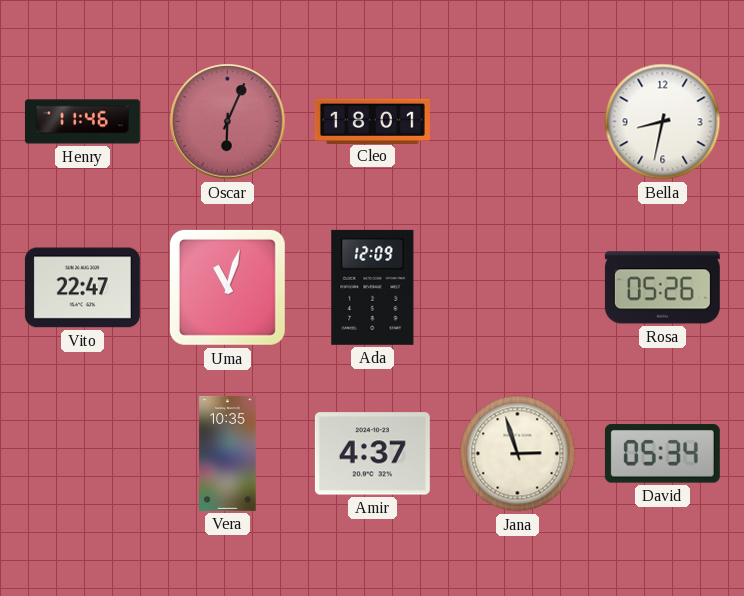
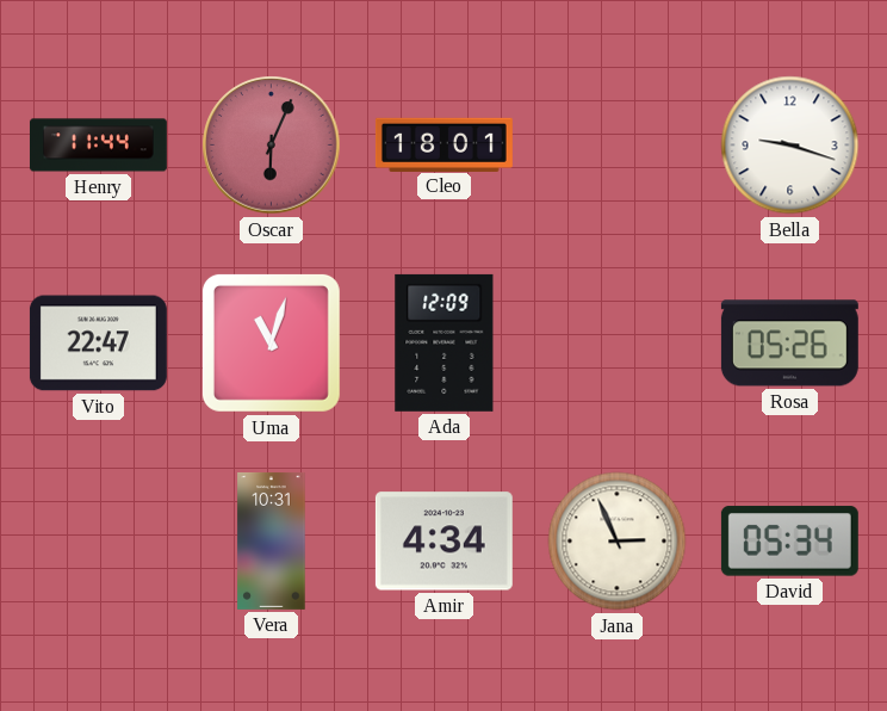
Henry: 11:46 -> 11:44
Bella: 8:32 -> 9:18
Vera: 10:35 -> 10:31
Amir: 4:37 -> 4:34
Jana: 2:57 -> 2:56
